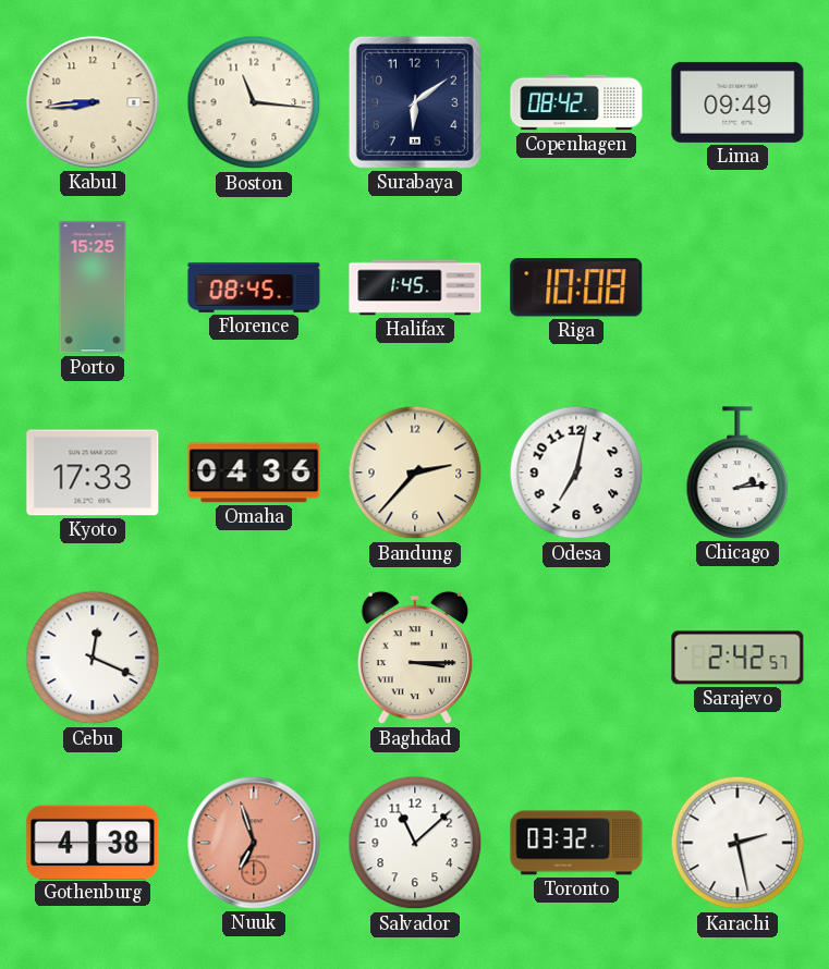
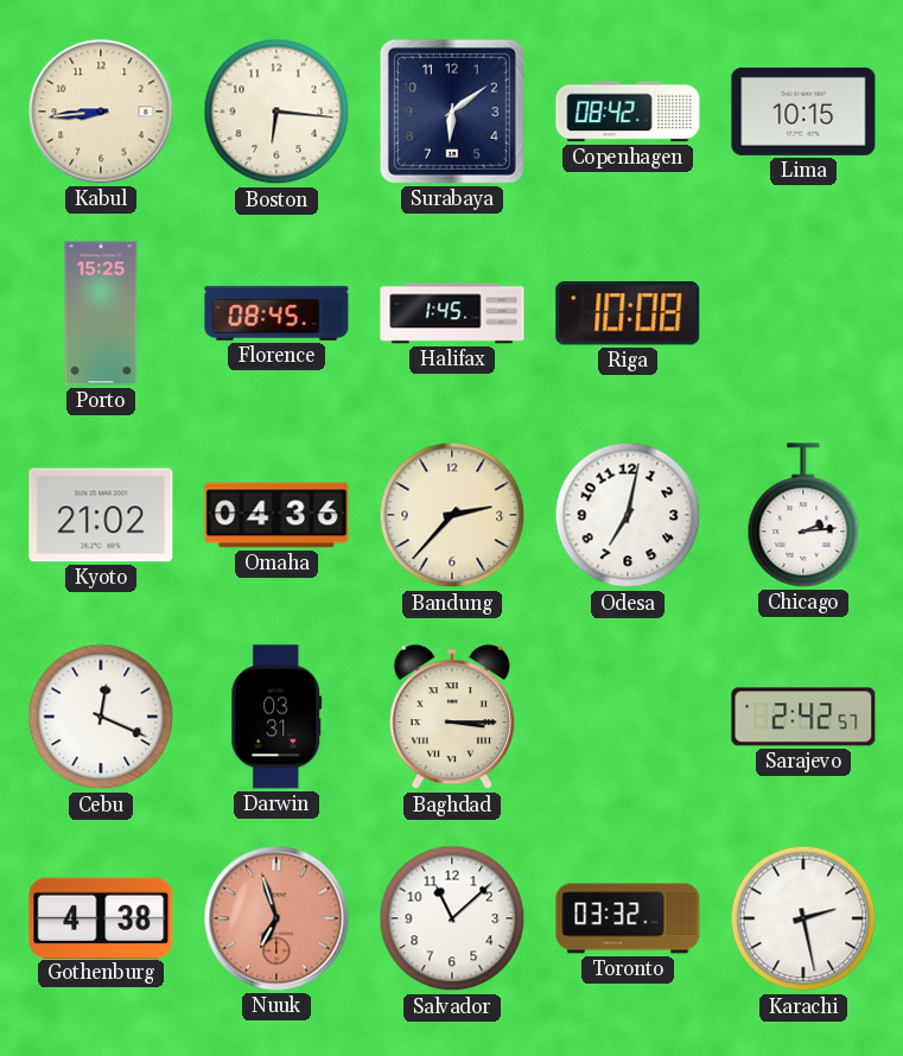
Boston: 11:16 -> 6:16
Lima: 09:49 -> 10:15
Kyoto: 17:33 -> 21:02
Darwin: none -> 03:31
